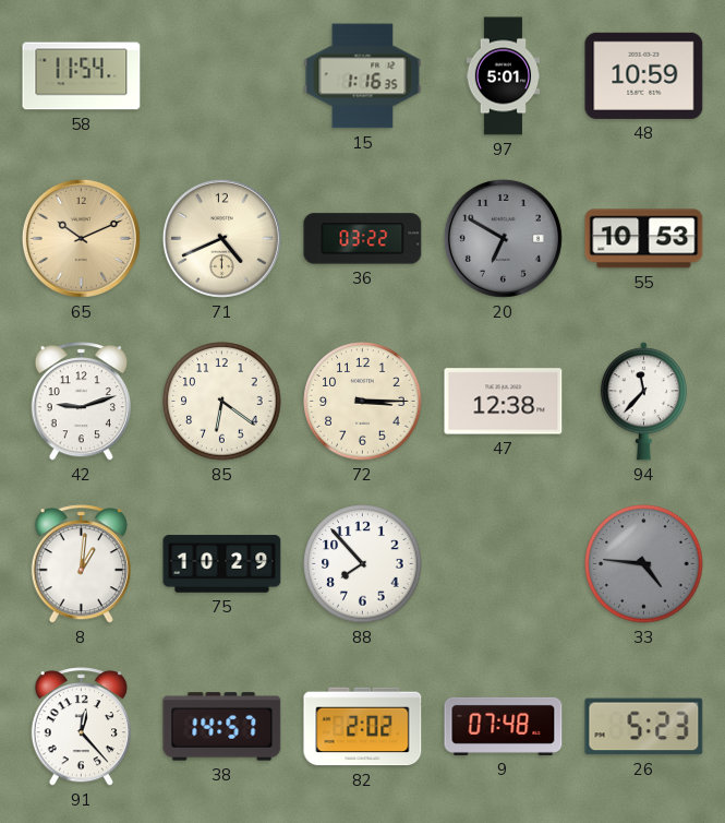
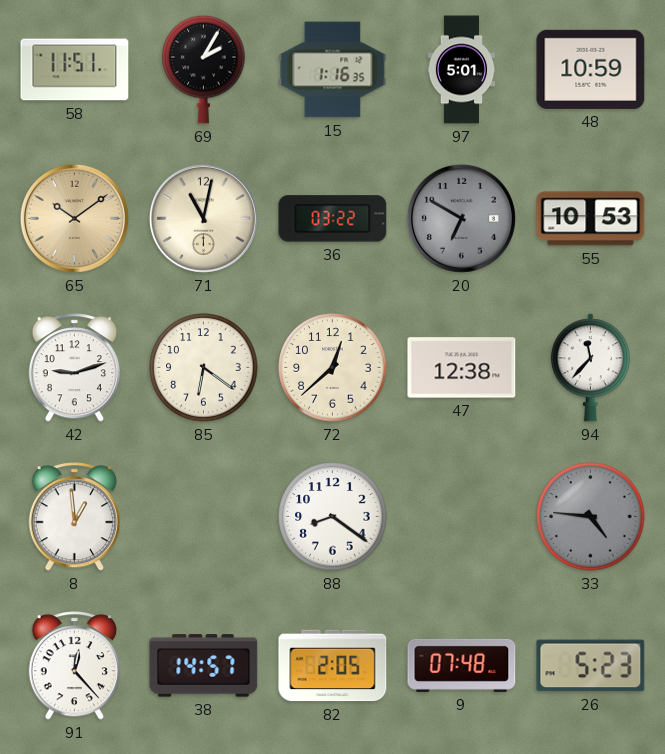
58: 11:54 -> 11:51
69: none -> 2:05
65: 10:11 -> 10:09
71: 4:41 -> 11:02
72: 3:15 -> 12:38
8: 1:01 -> 12:59
75: 10:29 -> none
88: 7:53 -> 8:21
82: 2:02 -> 2:05
